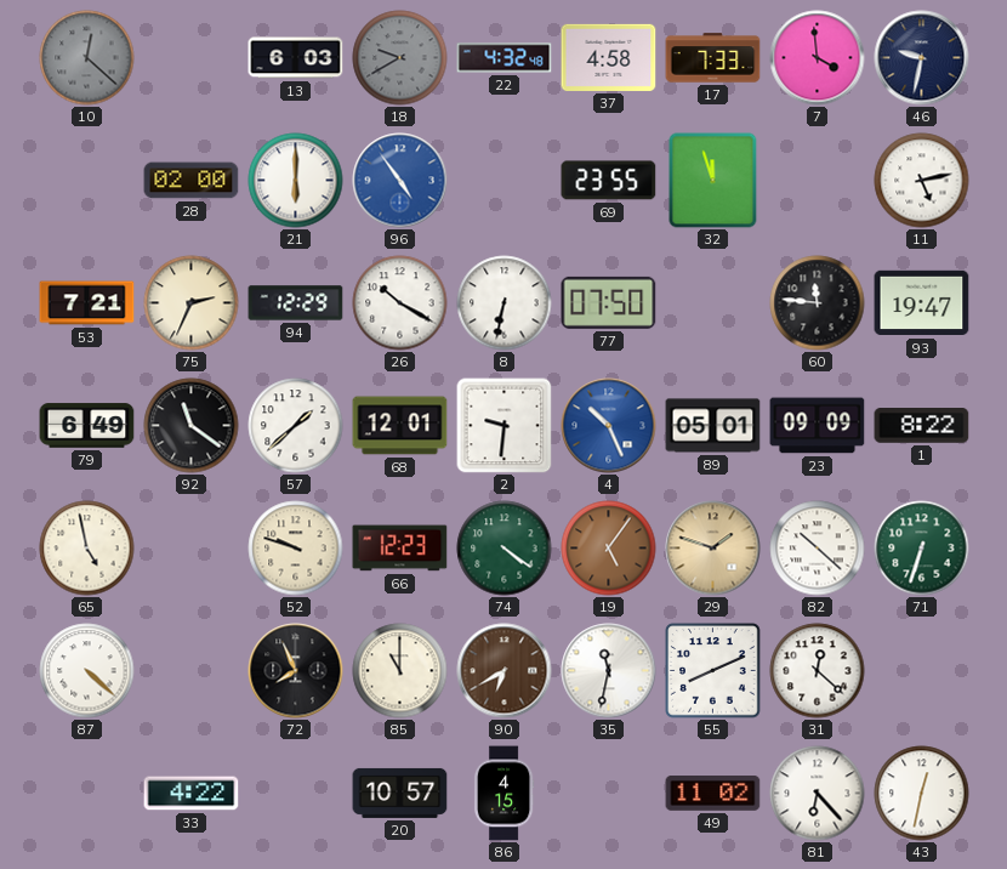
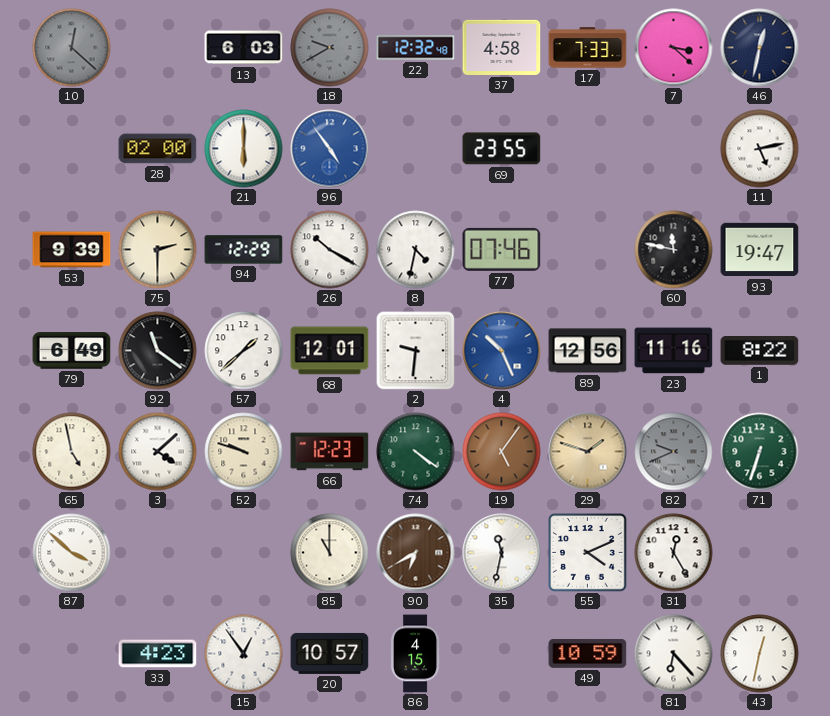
22: 4:32 -> 12:32
7: 3:59 -> 3:22
46: 9:32 -> 12:32
32: 11:57 -> none
53: 7:21 -> 9:39
75: 2:34 -> 2:30
8: 6:32 -> 4:32
77: 07:50 -> 07:46
60: 11:46 -> 11:47
89: 05:01 -> 12:56
23: 09:09 -> 11:16
3: none -> 4:08
82: 10:22 -> 9:41
82 dial: white -> grey
87: 4:22 -> 3:52
72: 7:56 -> none
55: 8:11 -> 4:11
31: 12:22 -> 12:25
33: 4:22 -> 4:23
15: none -> 12:54
49: 11:02 -> 10:59
